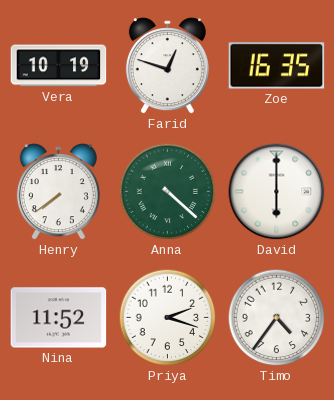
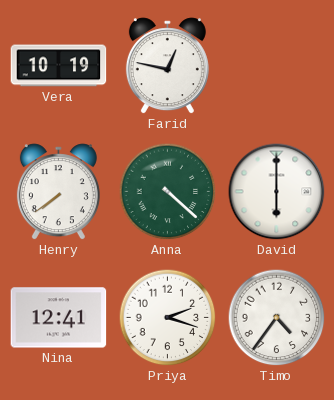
Farid: 12:48 -> 12:47
Zoe: 16:35 -> none
Nina: 11:52 -> 12:41
